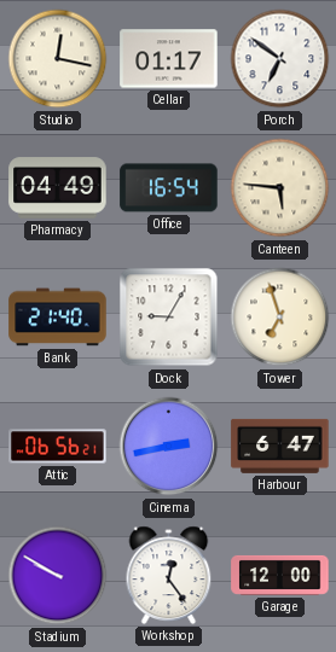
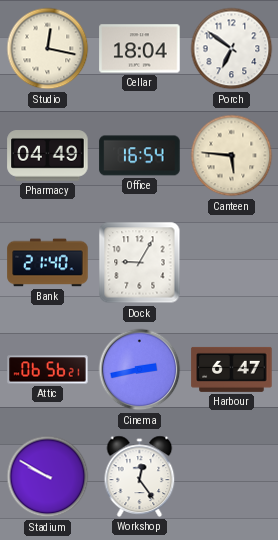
Cellar: 01:17 -> 18:04
Tower: 6:57 -> none
Garage: 12:00 -> none
